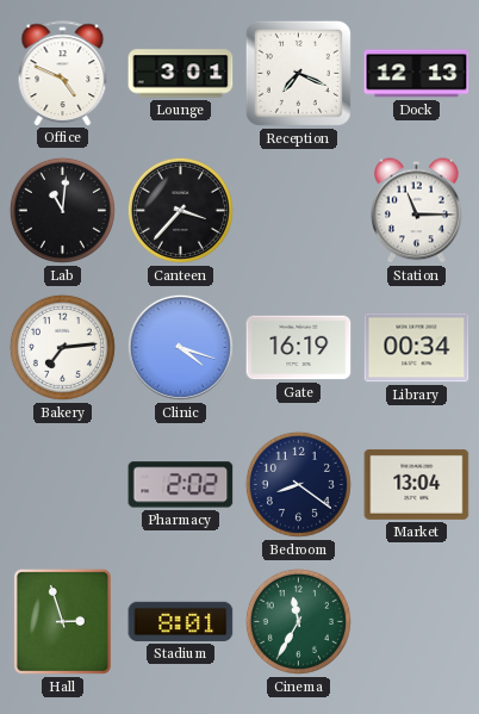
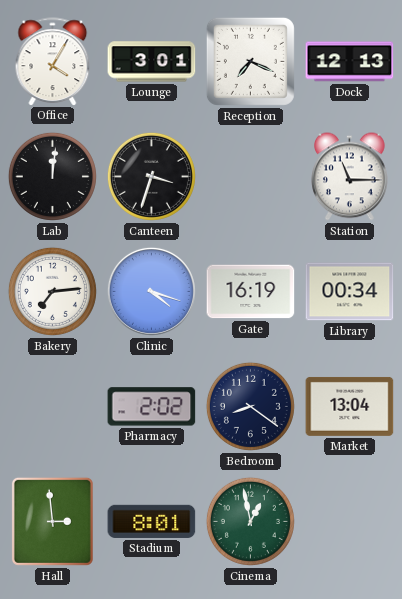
Office: 4:49 -> 4:05
Lab: 11:01 -> 12:01
Canteen: 3:37 -> 3:33
Hall: 2:57 -> 2:59
Cinema: 11:35 -> 12:58
